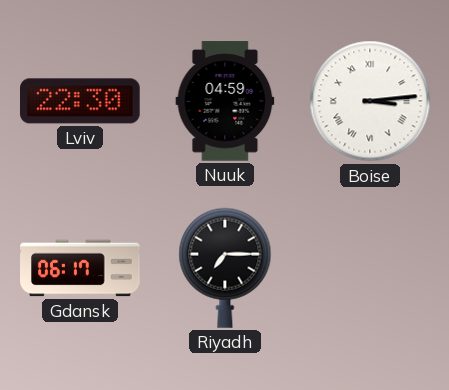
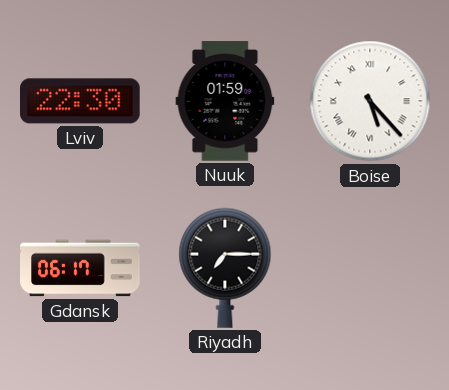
Nuuk: 04:59 -> 01:59
Boise: 3:14 -> 5:23
